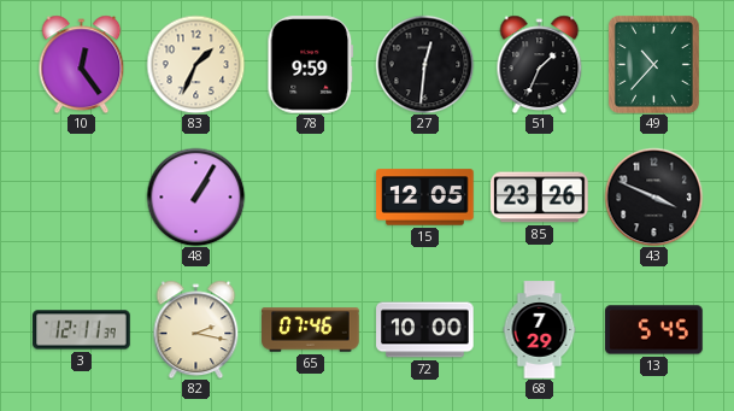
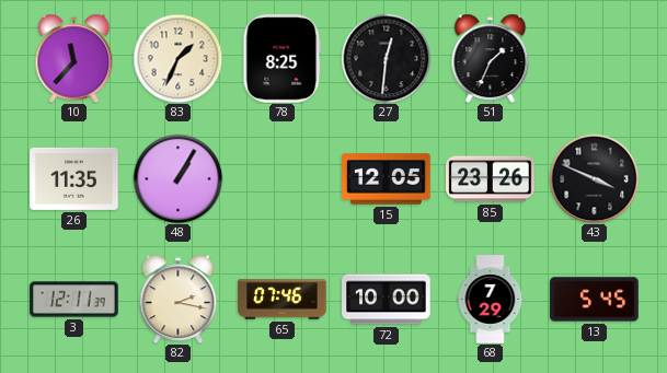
10: 12:24 -> 11:37
78: 9:59 -> 8:25
49: 10:37 -> none
26: none -> 11:35
